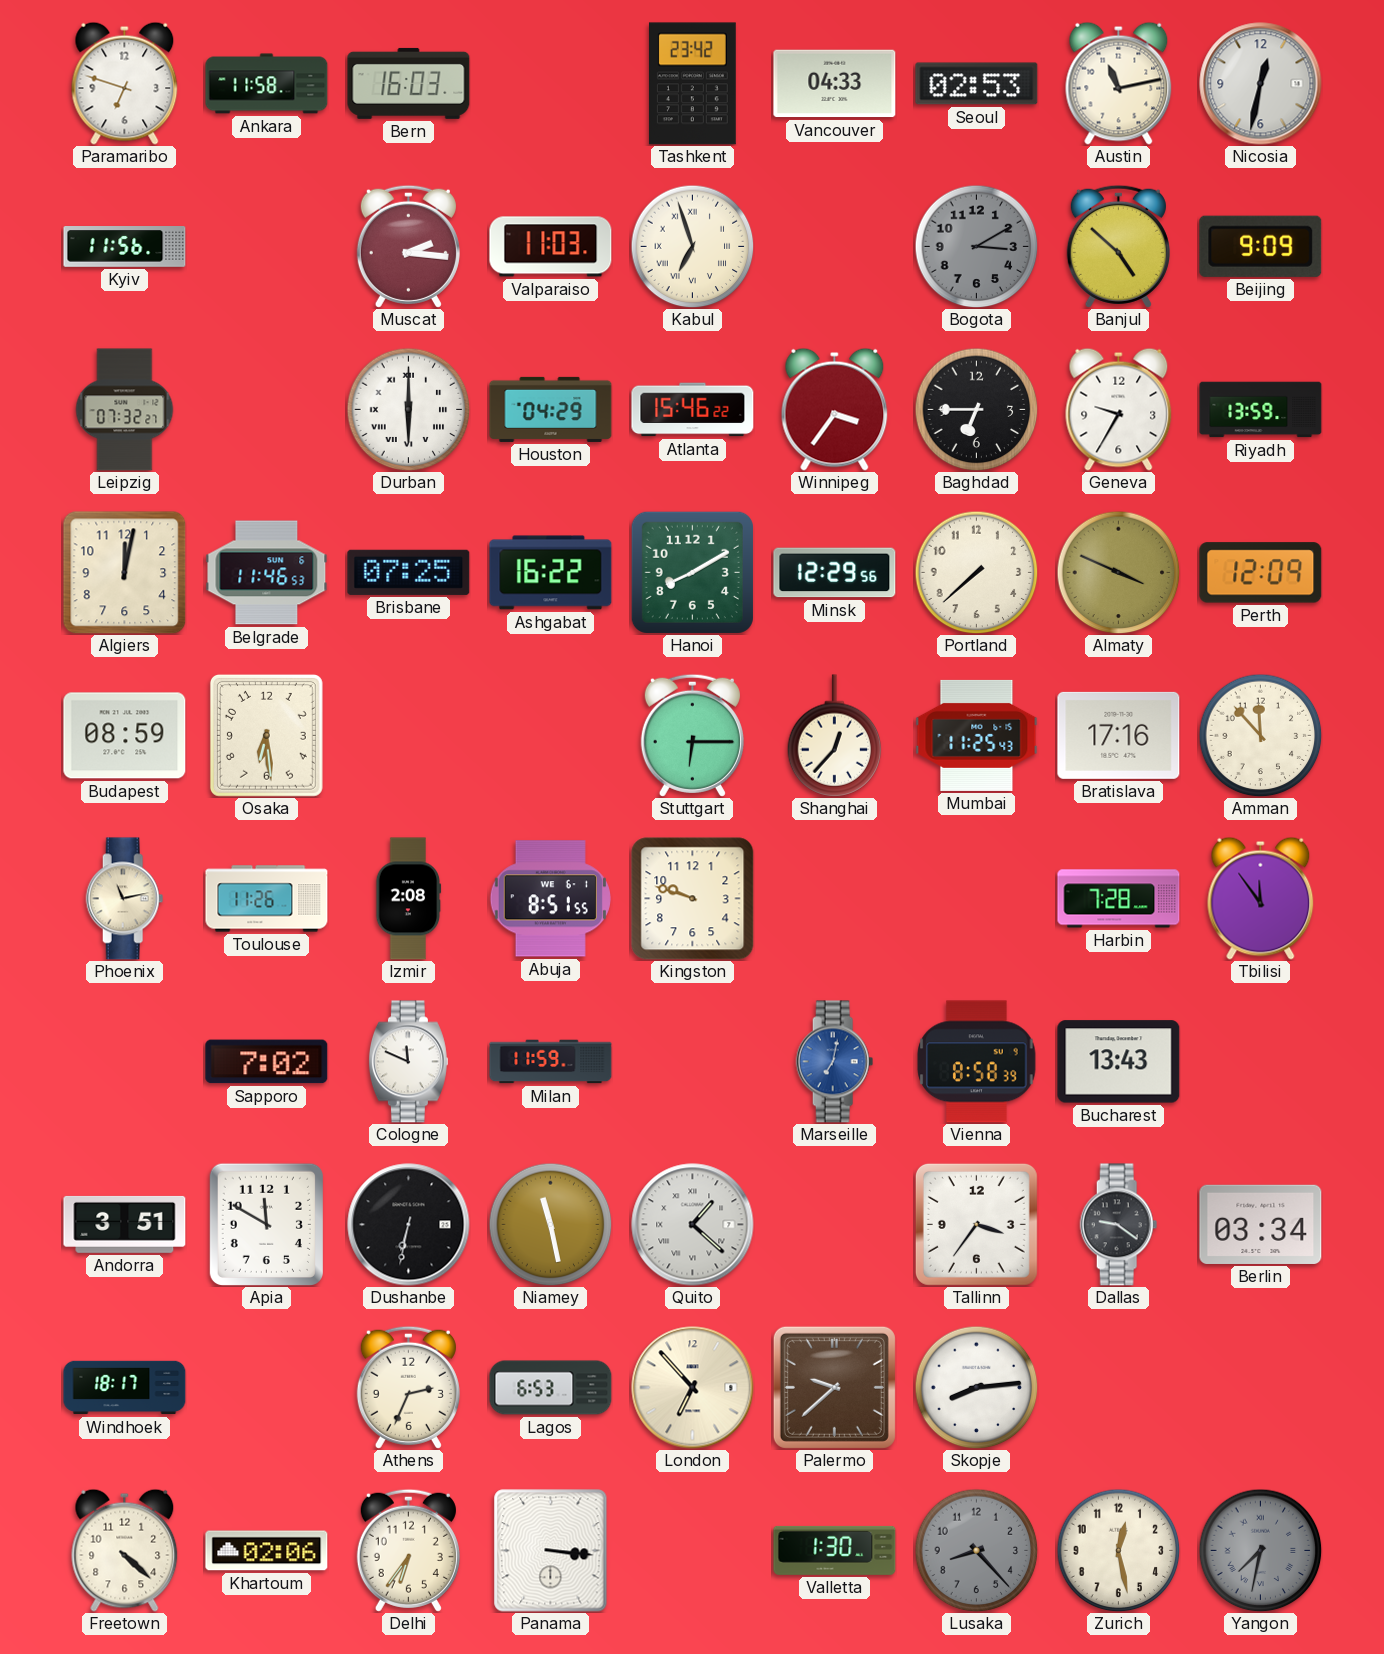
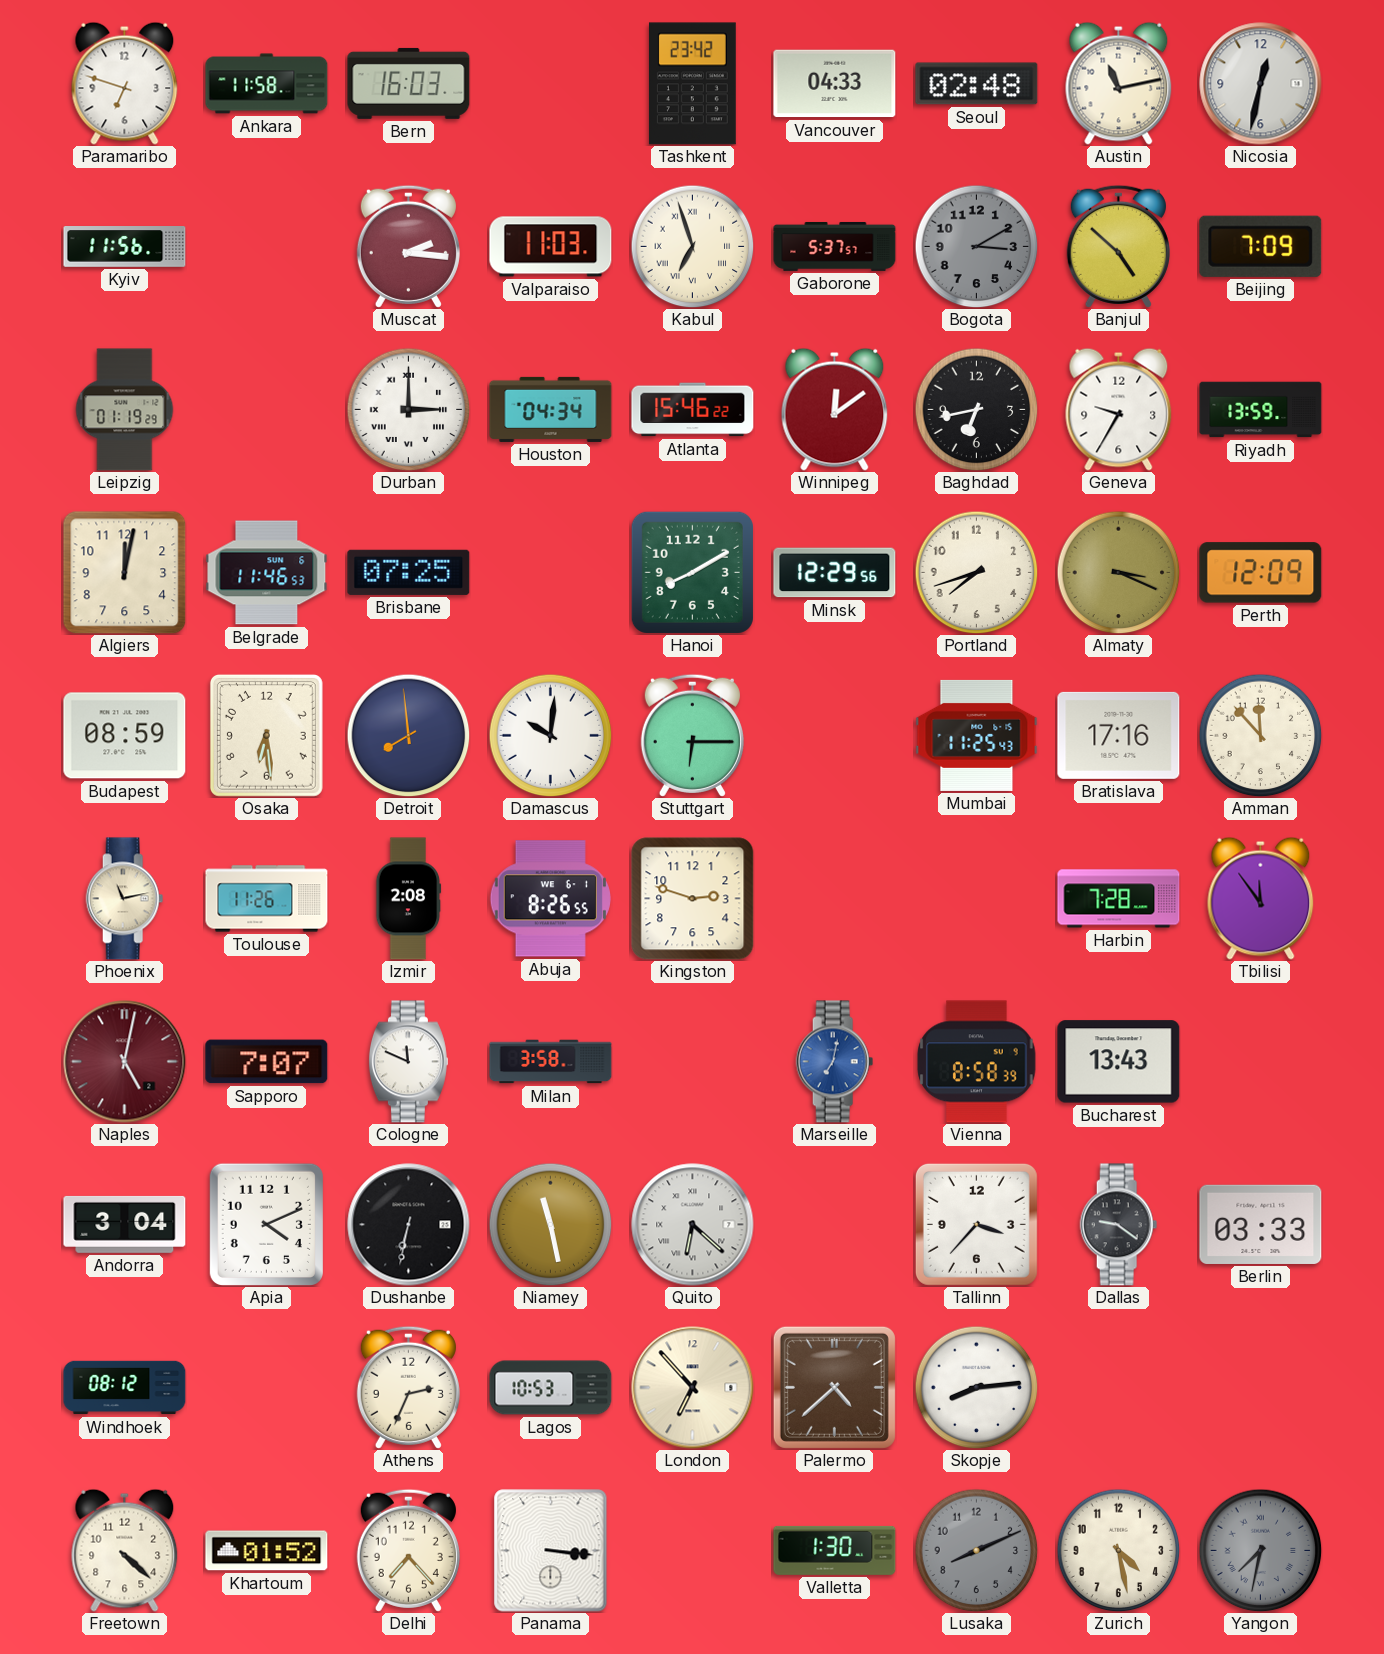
Seoul: 02:53 -> 02:48
Gaborone: none -> 5:37
Beijing: 9:09 -> 7:09
Leipzig: 07:32 -> 01:19
Durban: 6:00 -> 3:00
Houston: 04:29 -> 04:34
Winnipeg: 3:36 -> 12:09
Baghdad: 6:45 -> 6:43
Ashgabat: 16:22 -> none
Portland: 7:38 -> 7:42
Almaty: 3:49 -> 3:19
Detroit: none -> 7:59
Damascus: none -> 10:01
Shanghai: 12:37 -> none
Abuja: 8:51 -> 8:26
Kingston: 9:48 -> 2:48
Naples: none -> 5:02
Sapporo: 7:02 -> 7:07
Milan: 11:59 -> 3:58
Andorra: 3:51 -> 3:04
Apia: 11:50 -> 4:11
Quito: 1:22 -> 6:22
Tallinn: 3:36 -> 3:37
Berlin: 03:34 -> 03:33
Windhoek: 18:17 -> 08:12
Lagos: 6:53 -> 10:53
Palermo: 9:38 -> 4:38
Khartoum: 02:06 -> 01:52
Delhi: 6:36 -> 7:23
Lusaka: 8:23 -> 8:11
Zurich: 12:28 -> 4:28
